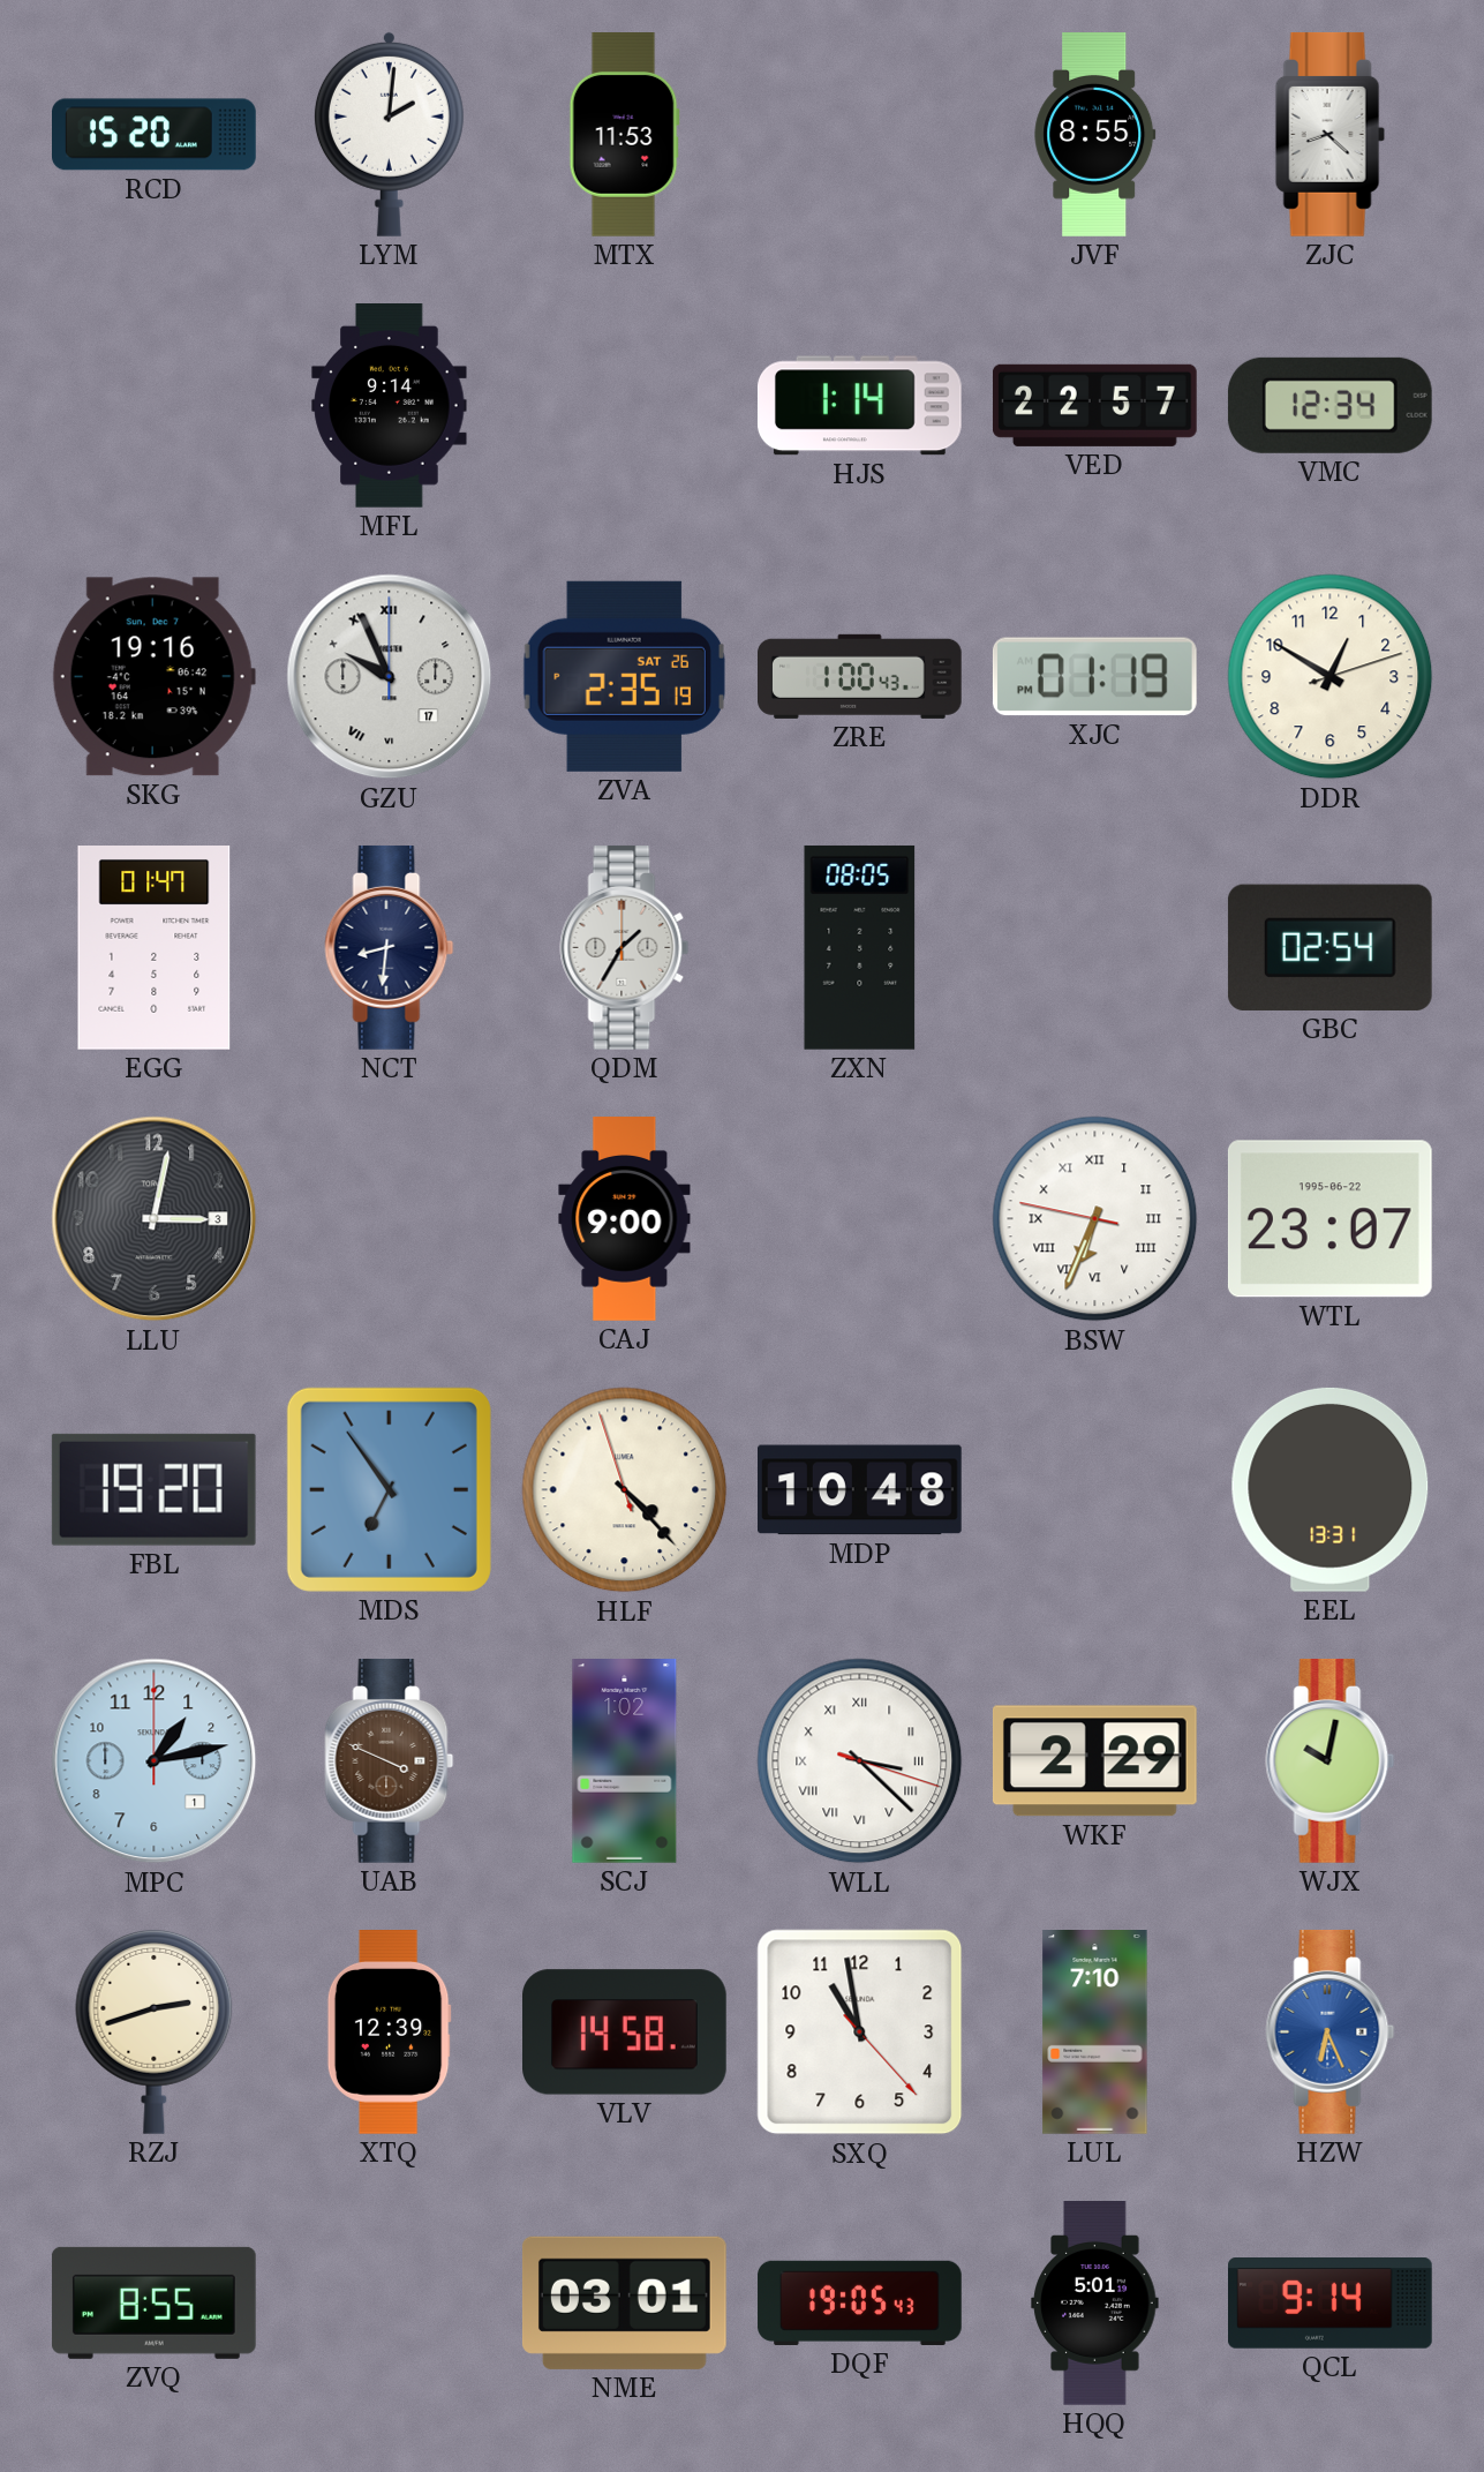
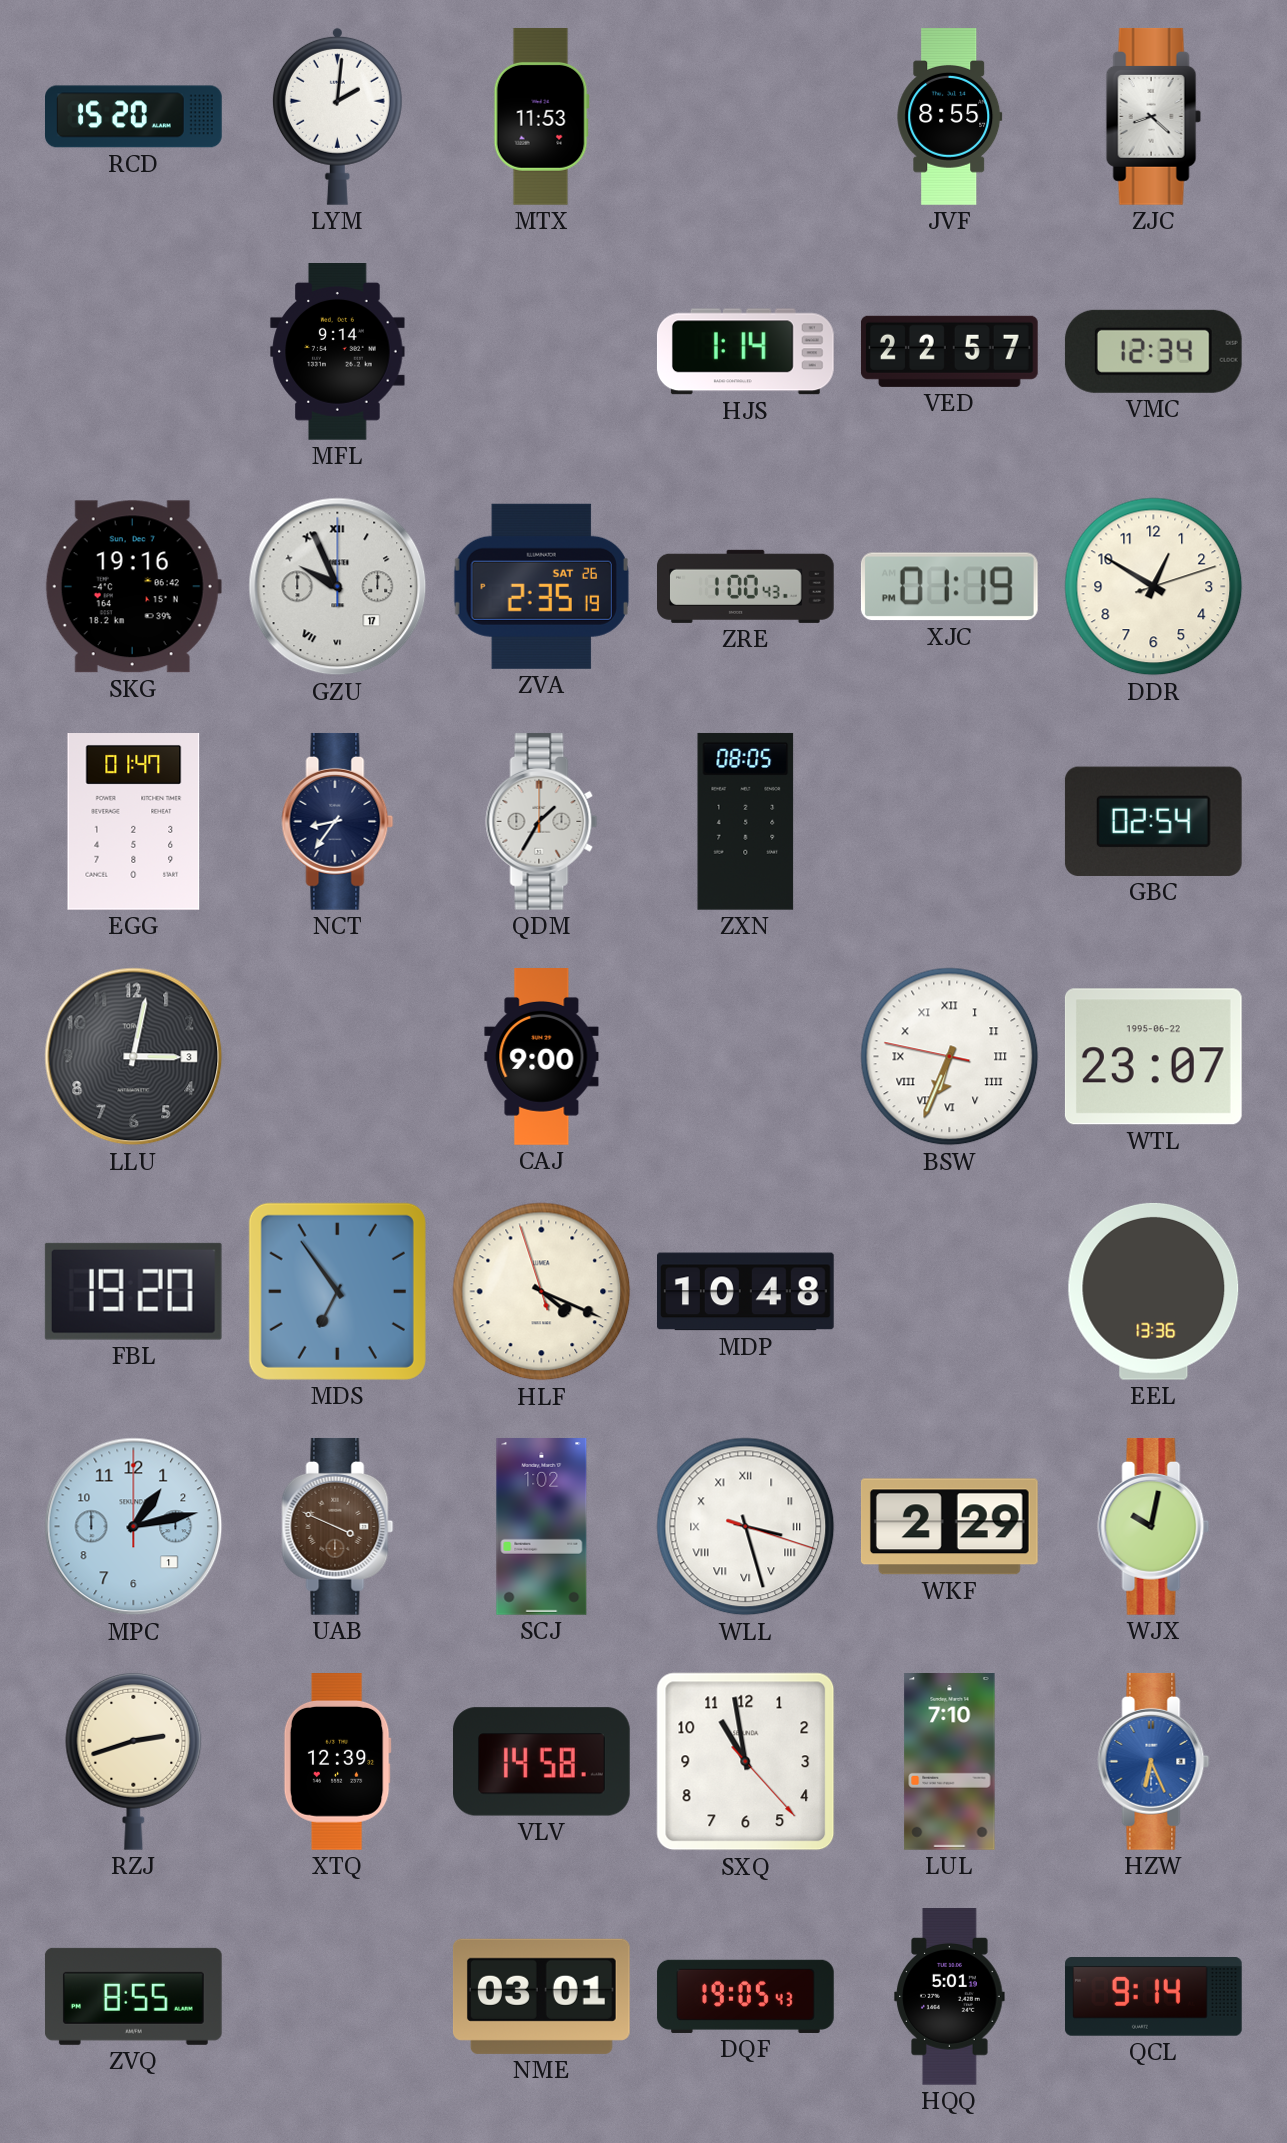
NCT: 8:31 -> 8:36
HLF: 4:22 -> 4:18
EEL: 13:31 -> 13:36
WLL: 3:22 -> 3:27
